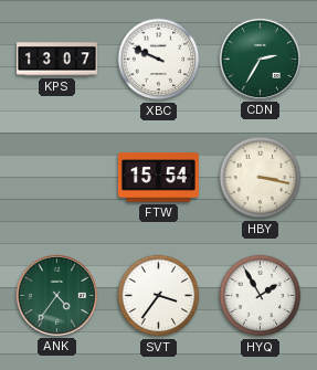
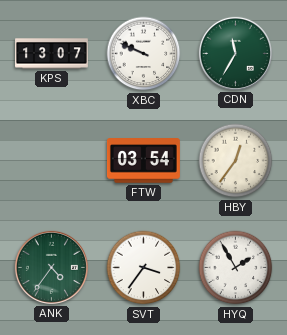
CDN: 2:35 -> 11:35
FTW: 15:54 -> 03:54
HBY: 3:17 -> 12:36
